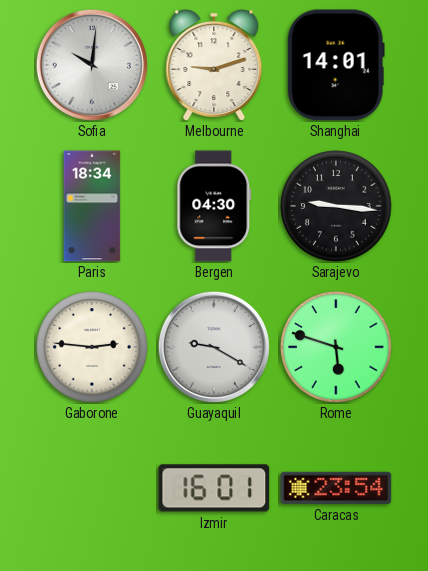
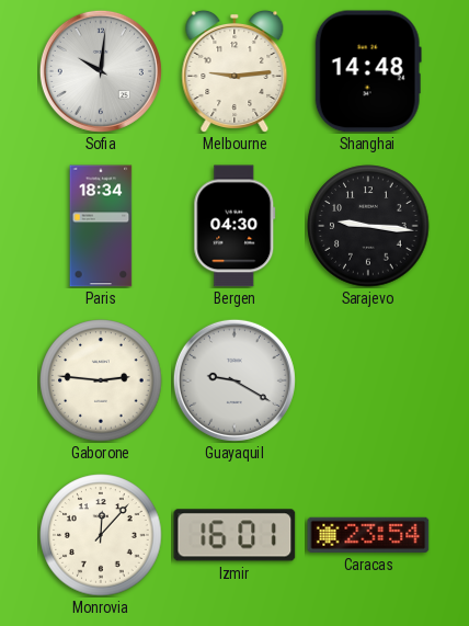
Melbourne: 9:12 -> 9:14
Shanghai: 14:01 -> 14:48
Rome: 5:48 -> none
Monrovia: none -> 12:07
